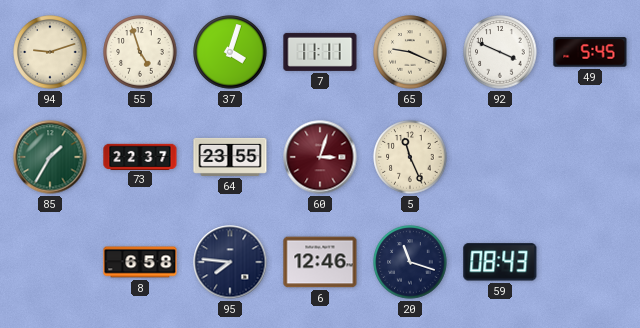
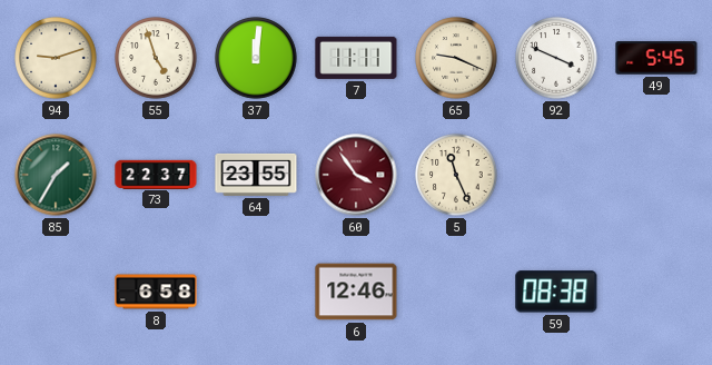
37: 4:03 -> 12:01
60: 3:03 -> 3:54
95: 7:46 -> none
20: 11:18 -> none
59: 08:43 -> 08:38
